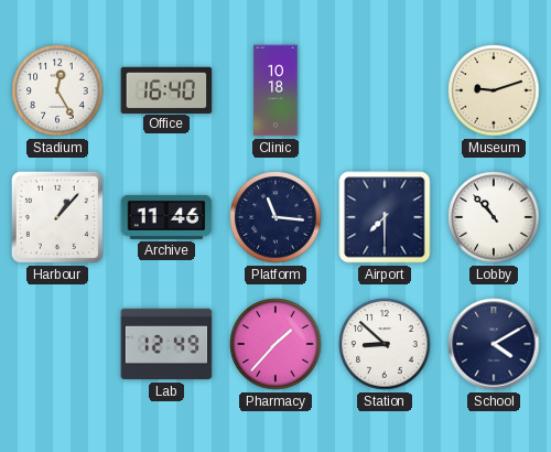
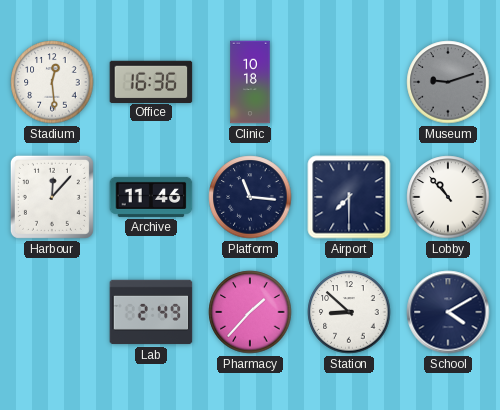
Stadium: 12:25 -> 12:29
Office: 16:40 -> 16:36
Museum dial: cream -> grey
Harbour: 1:07 -> 12:07
Lab: 12:49 -> 2:49
